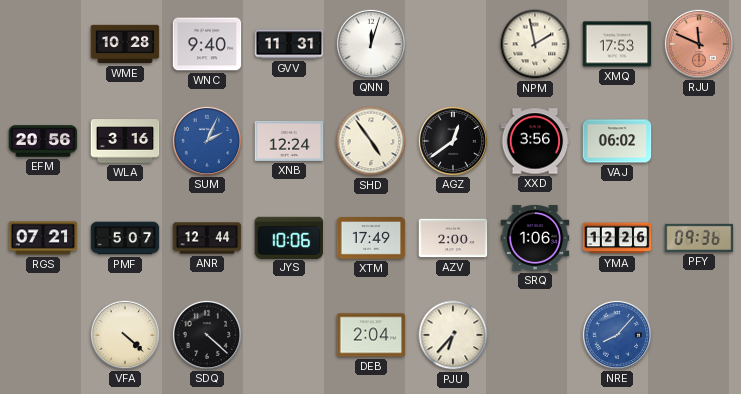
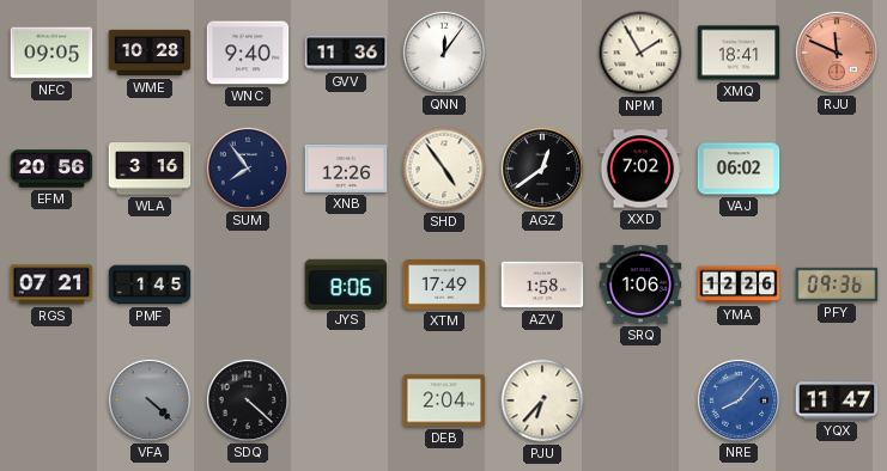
NFC: none -> 09:05
GVV: 11:31 -> 11:36
QNN: 12:03 -> 12:06
NPM: 1:58 -> 1:55
XMQ: 17:53 -> 18:41
SUM: 2:04 -> 7:54
SUM dial: blue -> navy
XNB: 12:24 -> 12:26
XXD: 3:56 -> 7:02
PMF: 5:07 -> 1:45
ANR: 12:44 -> none
JYS: 10:06 -> 8:06
AZV: 2:00 -> 1:58
VFA dial: cream -> grey
YQX: none -> 11:47
